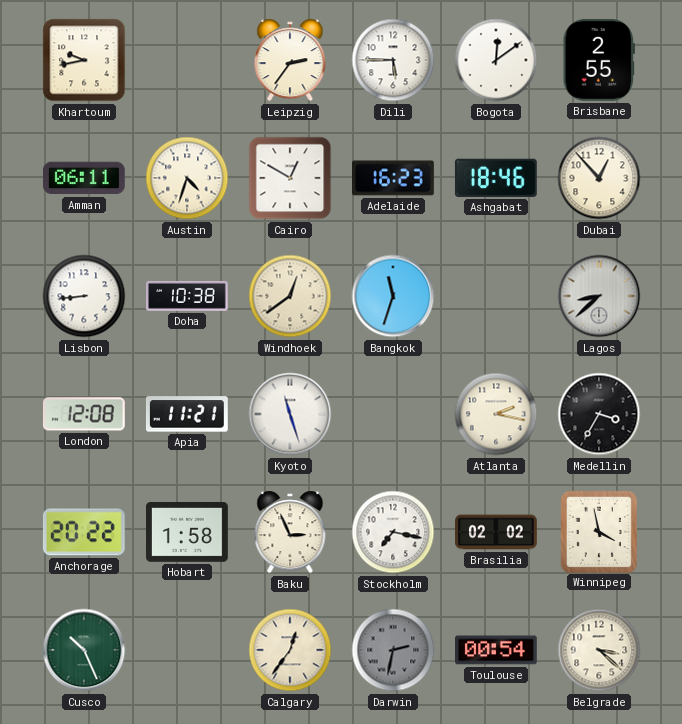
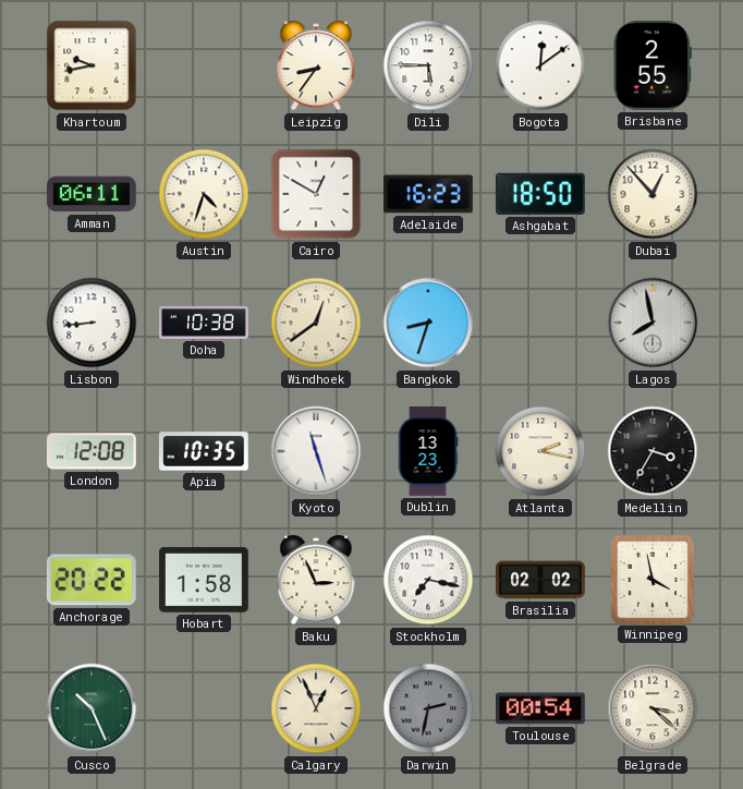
Leipzig: 2:36 -> 8:36
Ashgabat: 18:46 -> 18:50
Bangkok: 11:33 -> 8:33
Lagos: 8:38 -> 7:58
Apia: 11:21 -> 10:35
Dublin: none -> 13:23
Calgary: 12:36 -> 12:56
